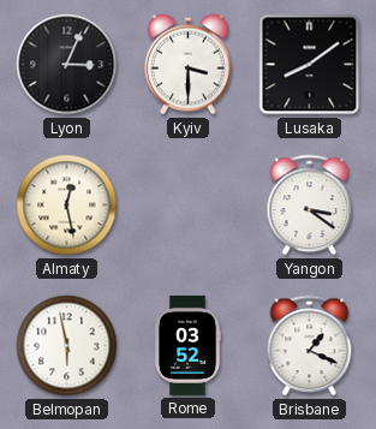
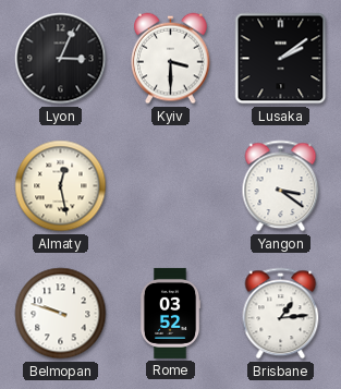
Lusaka: 8:09 -> 2:09
Belmopan: 5:58 -> 9:48
Brisbane: 1:19 -> 1:14
